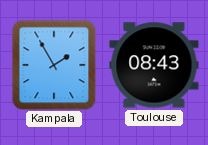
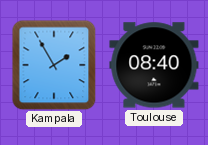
Toulouse: 08:43 -> 08:40
